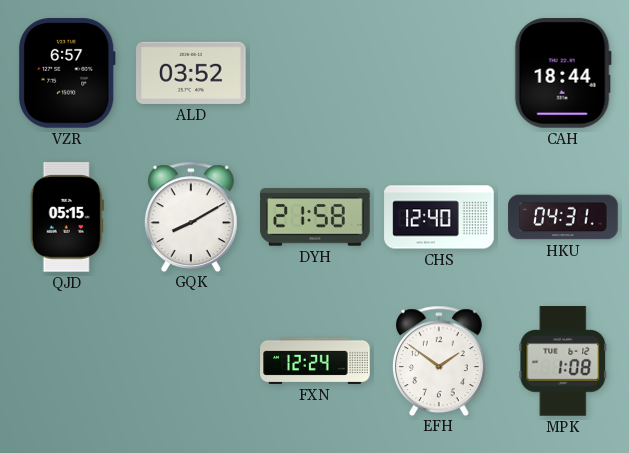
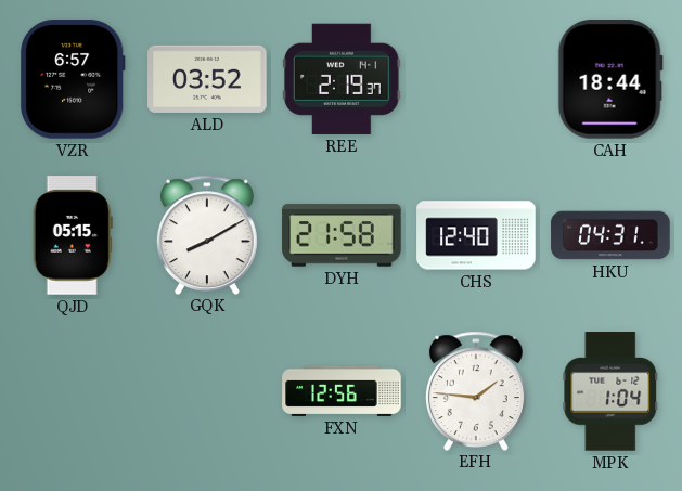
REE: none -> 2:19
FXN: 12:24 -> 12:56
EFH: 1:51 -> 1:46
MPK: 1:08 -> 1:04
